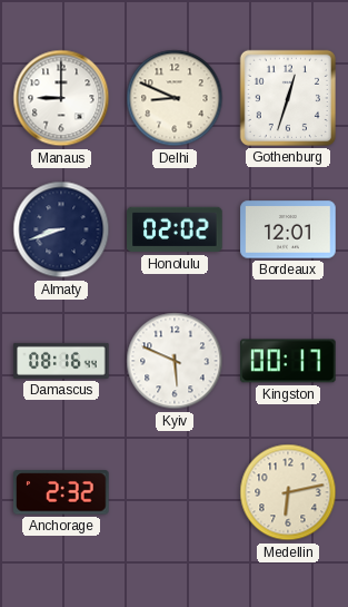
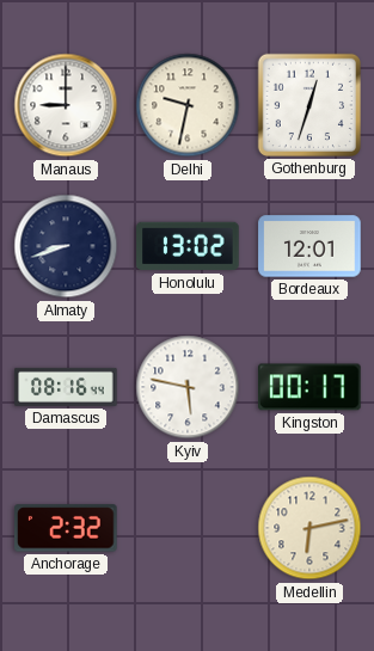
Delhi: 8:49 -> 9:32
Honolulu: 02:02 -> 13:02
Kyiv: 5:49 -> 5:47
